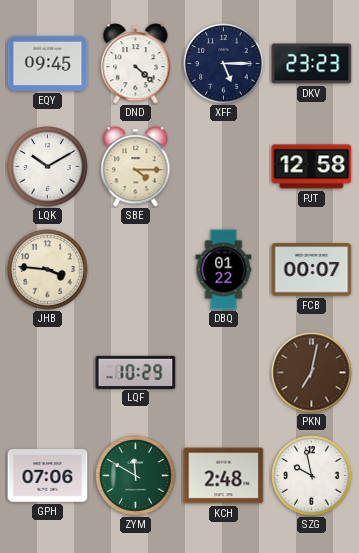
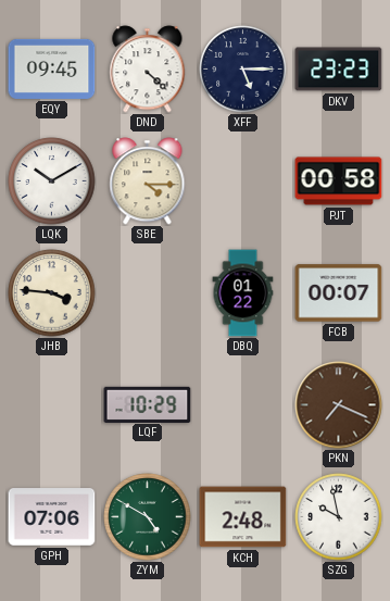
PJT: 12:58 -> 00:58
PKN: 7:02 -> 7:19
ZYM: 11:50 -> 4:50
